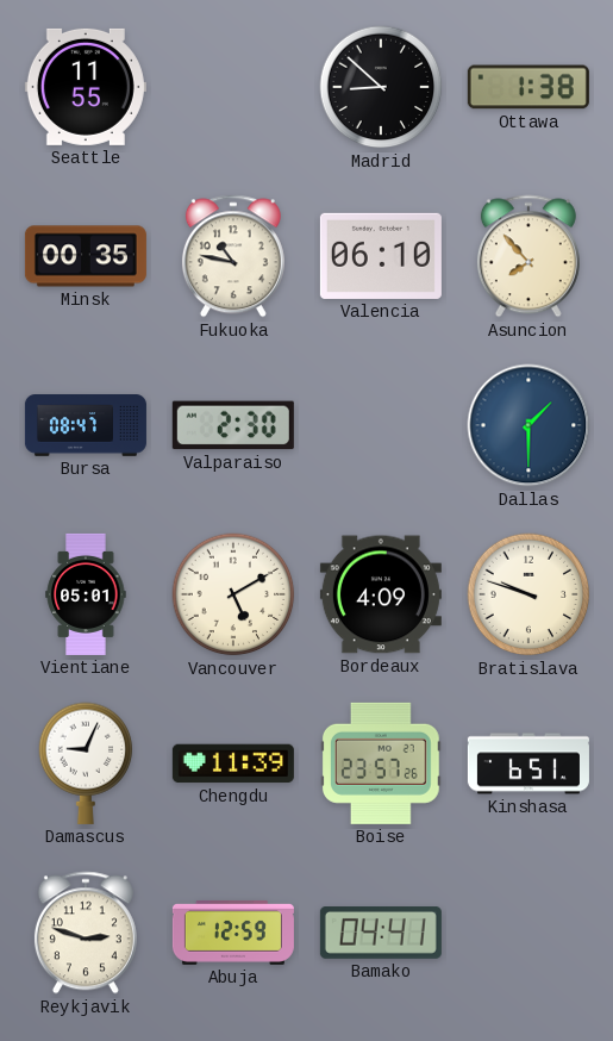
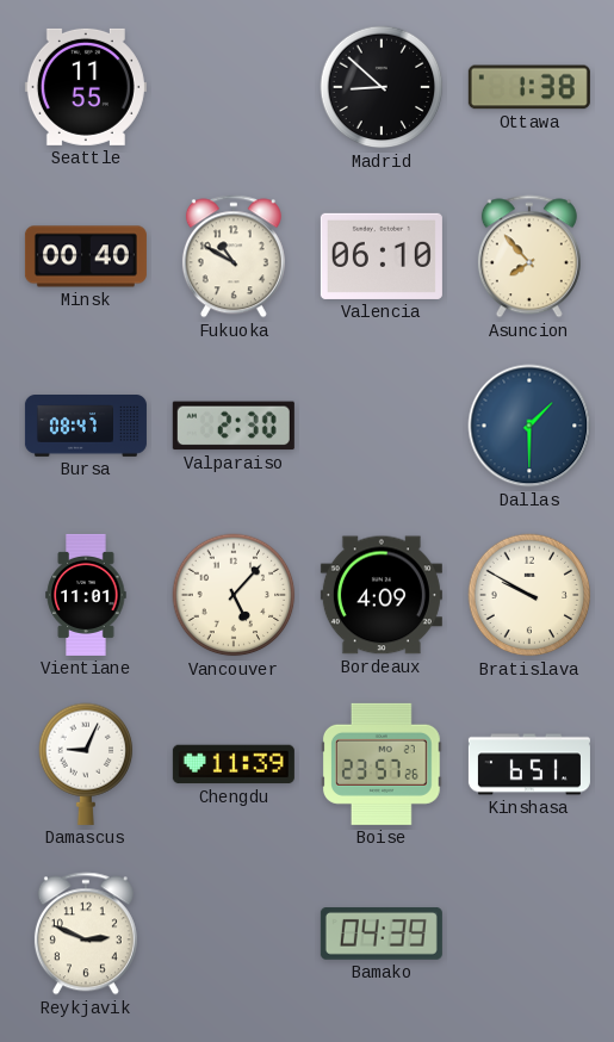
Minsk: 00:35 -> 00:40
Fukuoka: 10:47 -> 10:50
Vientiane: 05:01 -> 11:01
Vancouver: 5:10 -> 5:07
Bratislava: 9:48 -> 9:50
Reykjavik: 2:48 -> 2:49
Abuja: 12:59 -> none
Bamako: 04:41 -> 04:39
